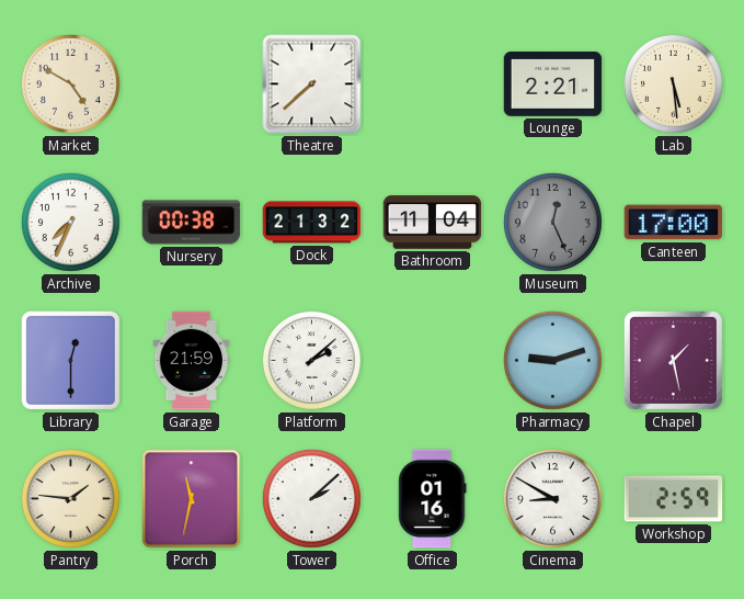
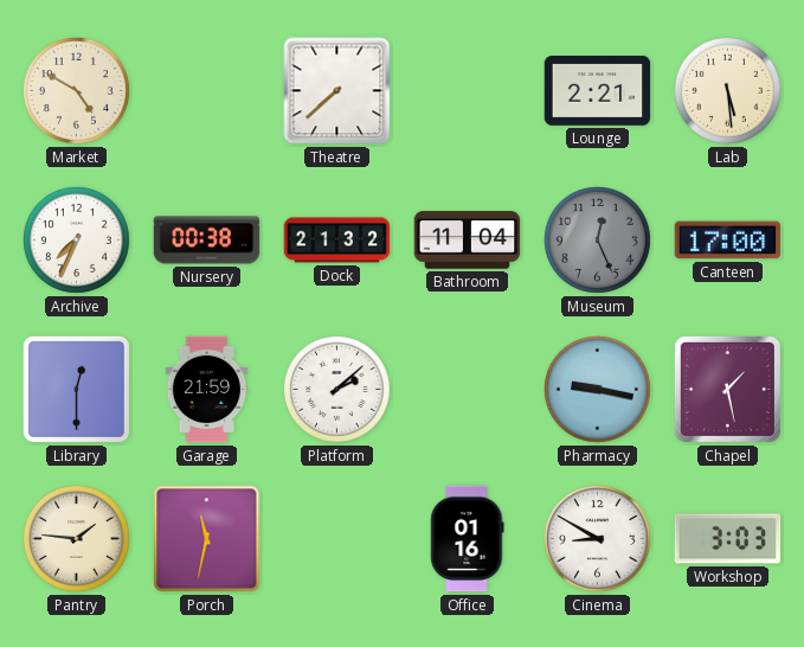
Pharmacy: 9:12 -> 9:17
Tower: 2:08 -> none
Workshop: 2:59 -> 3:03
